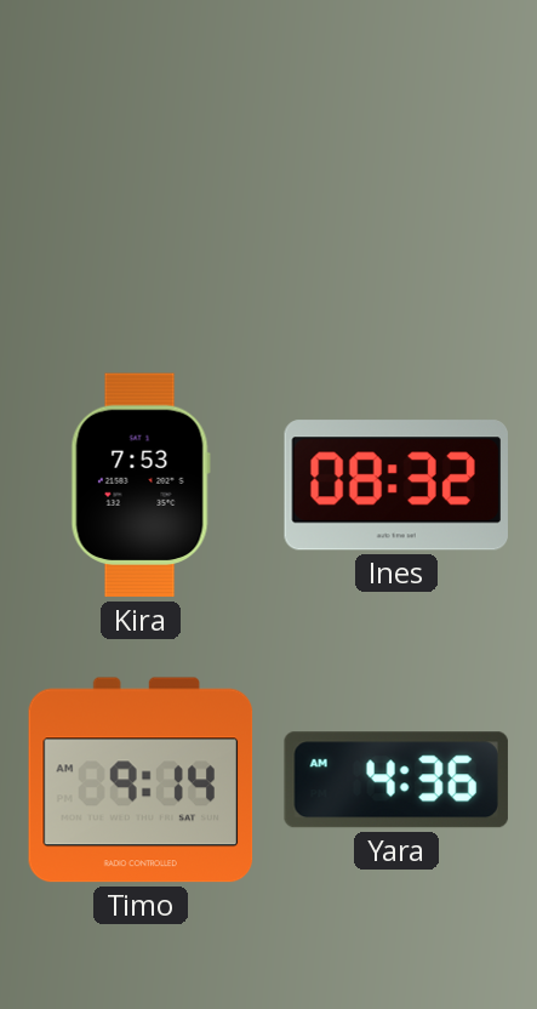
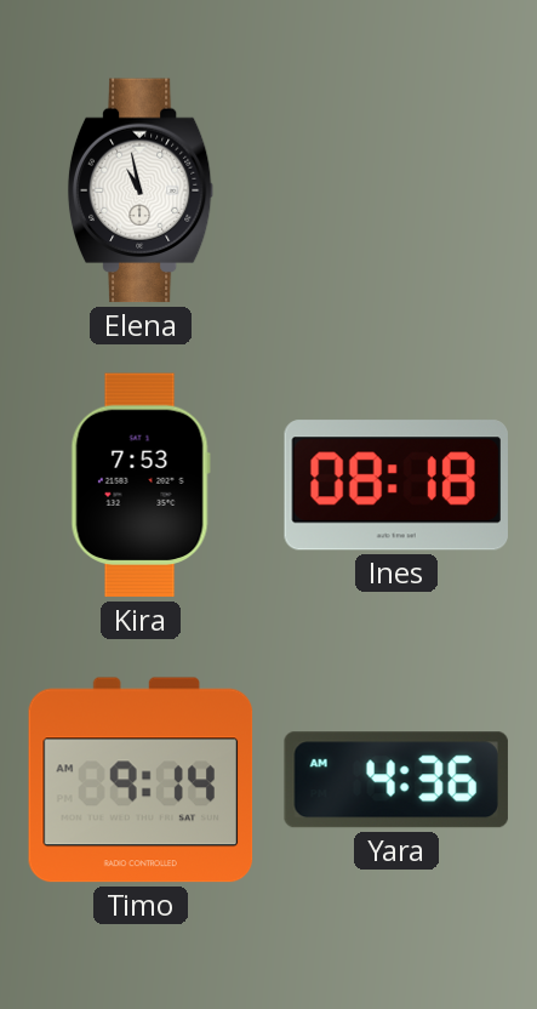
Elena: none -> 10:58
Ines: 08:32 -> 08:18
